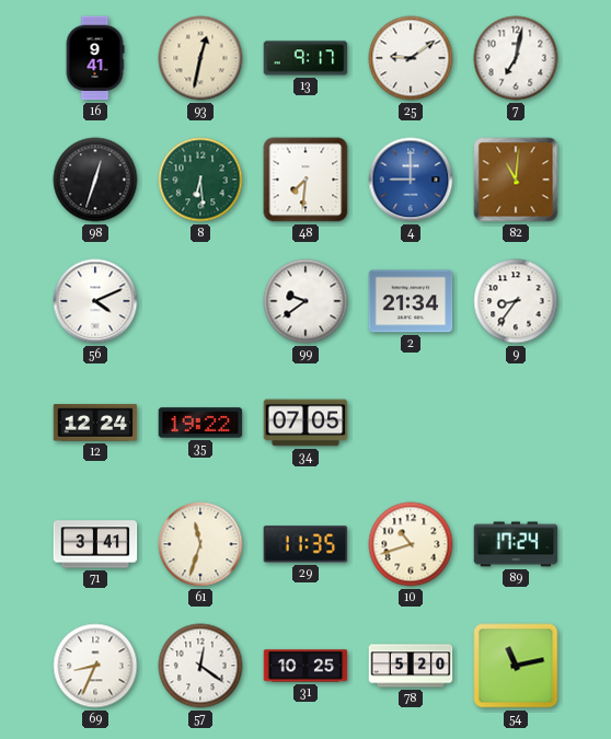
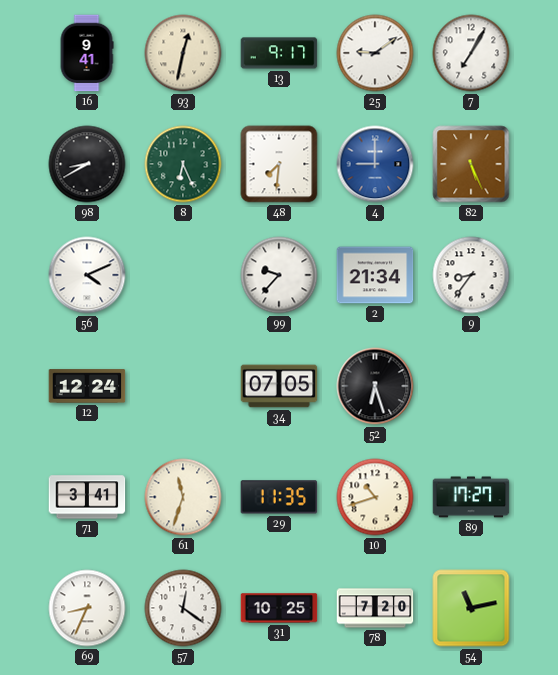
7: 7:02 -> 7:05
98: 12:33 -> 8:40
8: 6:29 -> 6:26
82: 11:01 -> 5:26
99: 9:39 -> 9:37
35: 19:22 -> none
52: none -> 6:27
89: 17:24 -> 17:27
78: 5:20 -> 7:20
